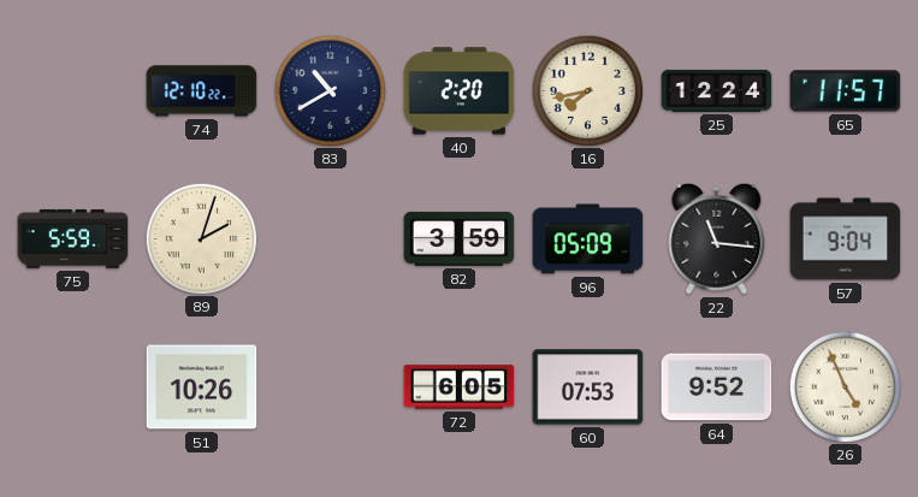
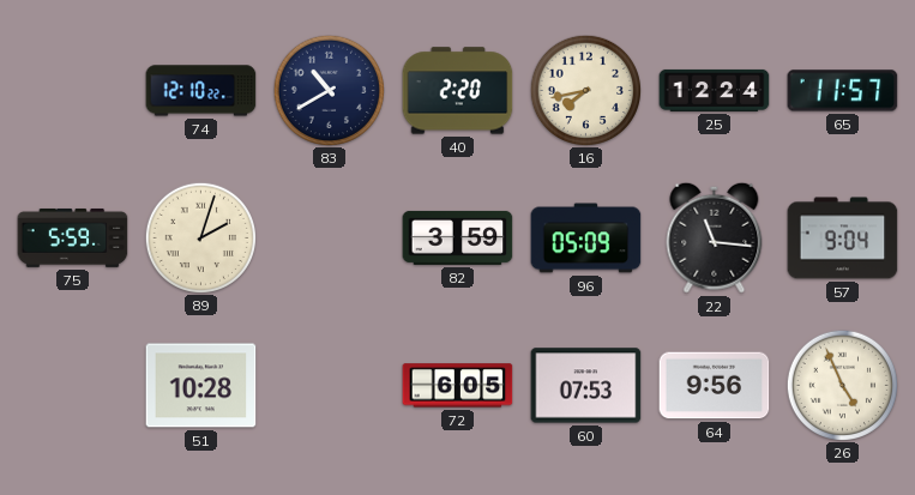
51: 10:26 -> 10:28
64: 9:52 -> 9:56
